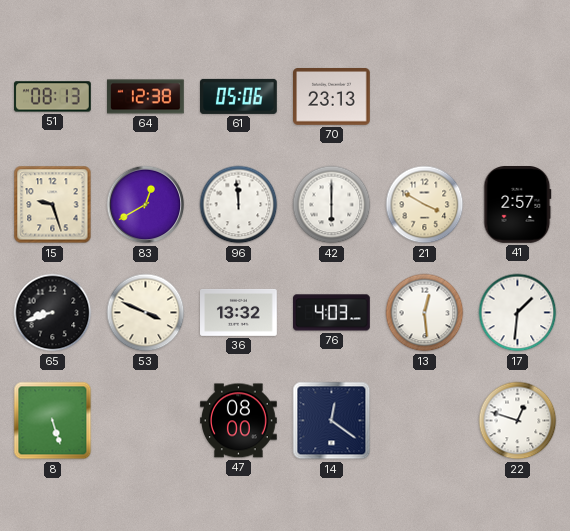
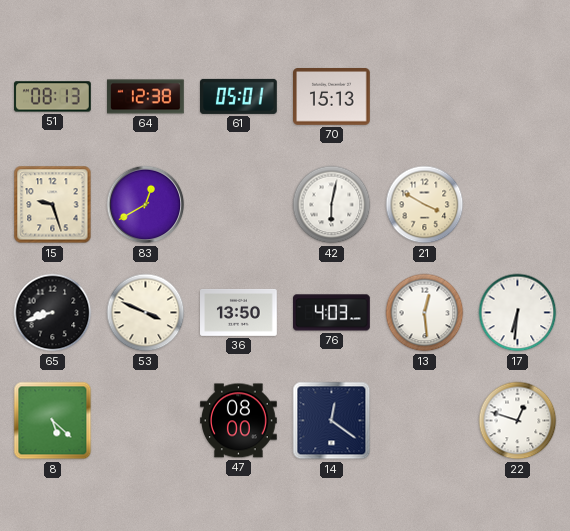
61: 05:06 -> 05:01
70: 23:13 -> 15:13
96: 11:59 -> none
42: 6:00 -> 6:02
41: 2:57 -> none
36: 13:32 -> 13:50
17: 1:31 -> 6:31
8: 5:27 -> 5:22
